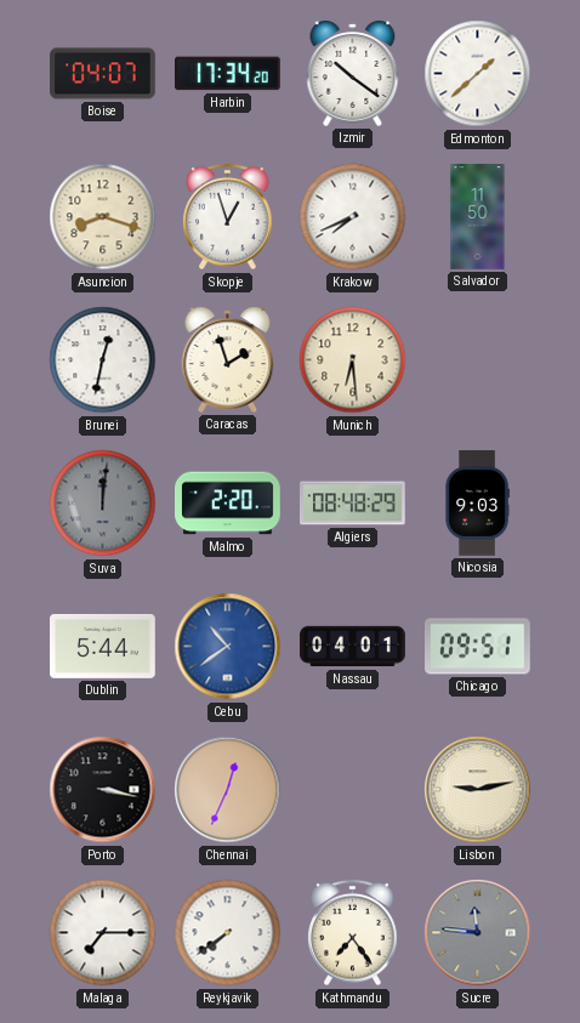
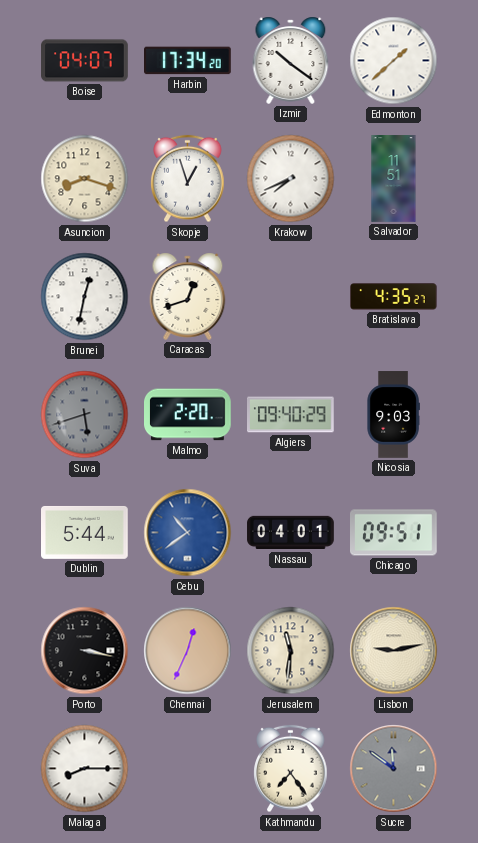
Salvador: 11:50 -> 11:51
Caracas: 1:57 -> 12:42
Munich: 6:29 -> none
Bratislava: none -> 4:35
Suva: 12:01 -> 5:42
Algiers: 08:48 -> 09:40
Jerusalem: none -> 11:31
Malaga: 7:15 -> 8:15
Reykjavik: 7:39 -> none
Sucre: 11:46 -> 11:51
